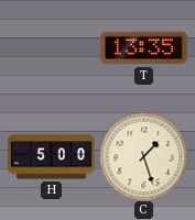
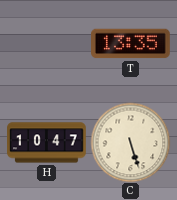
H: 5:00 -> 10:47
C: 1:27 -> 5:27
